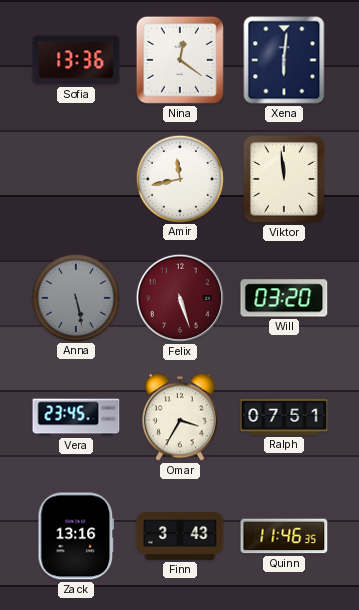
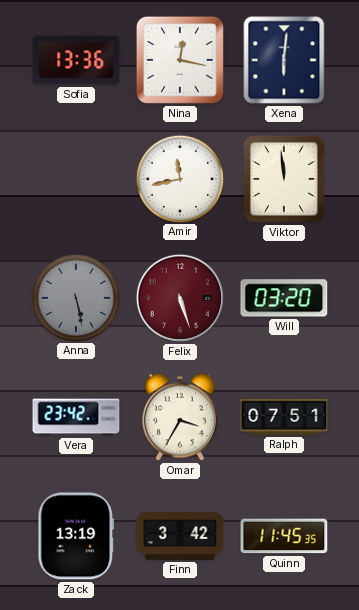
Nina: 12:21 -> 12:17
Vera: 23:45 -> 23:42
Zack: 13:16 -> 13:19
Finn: 3:43 -> 3:42
Quinn: 11:46 -> 11:45
